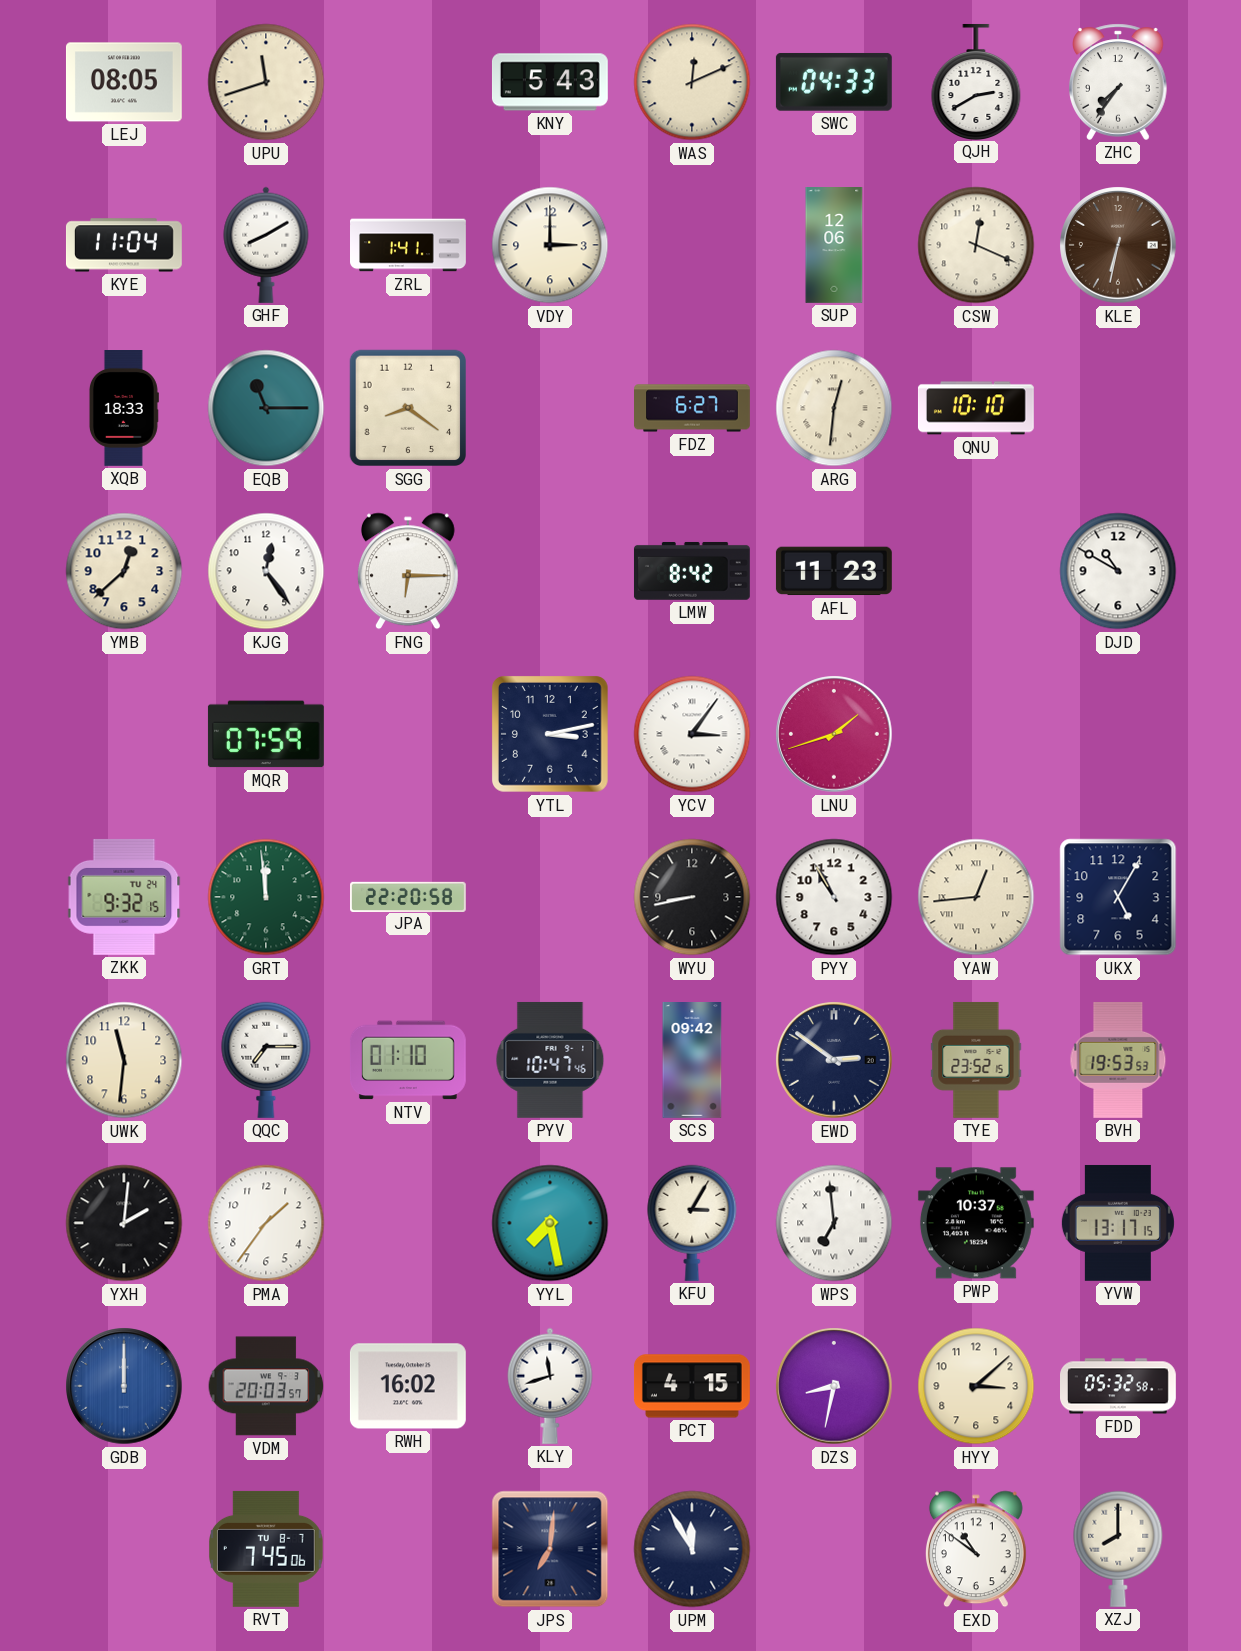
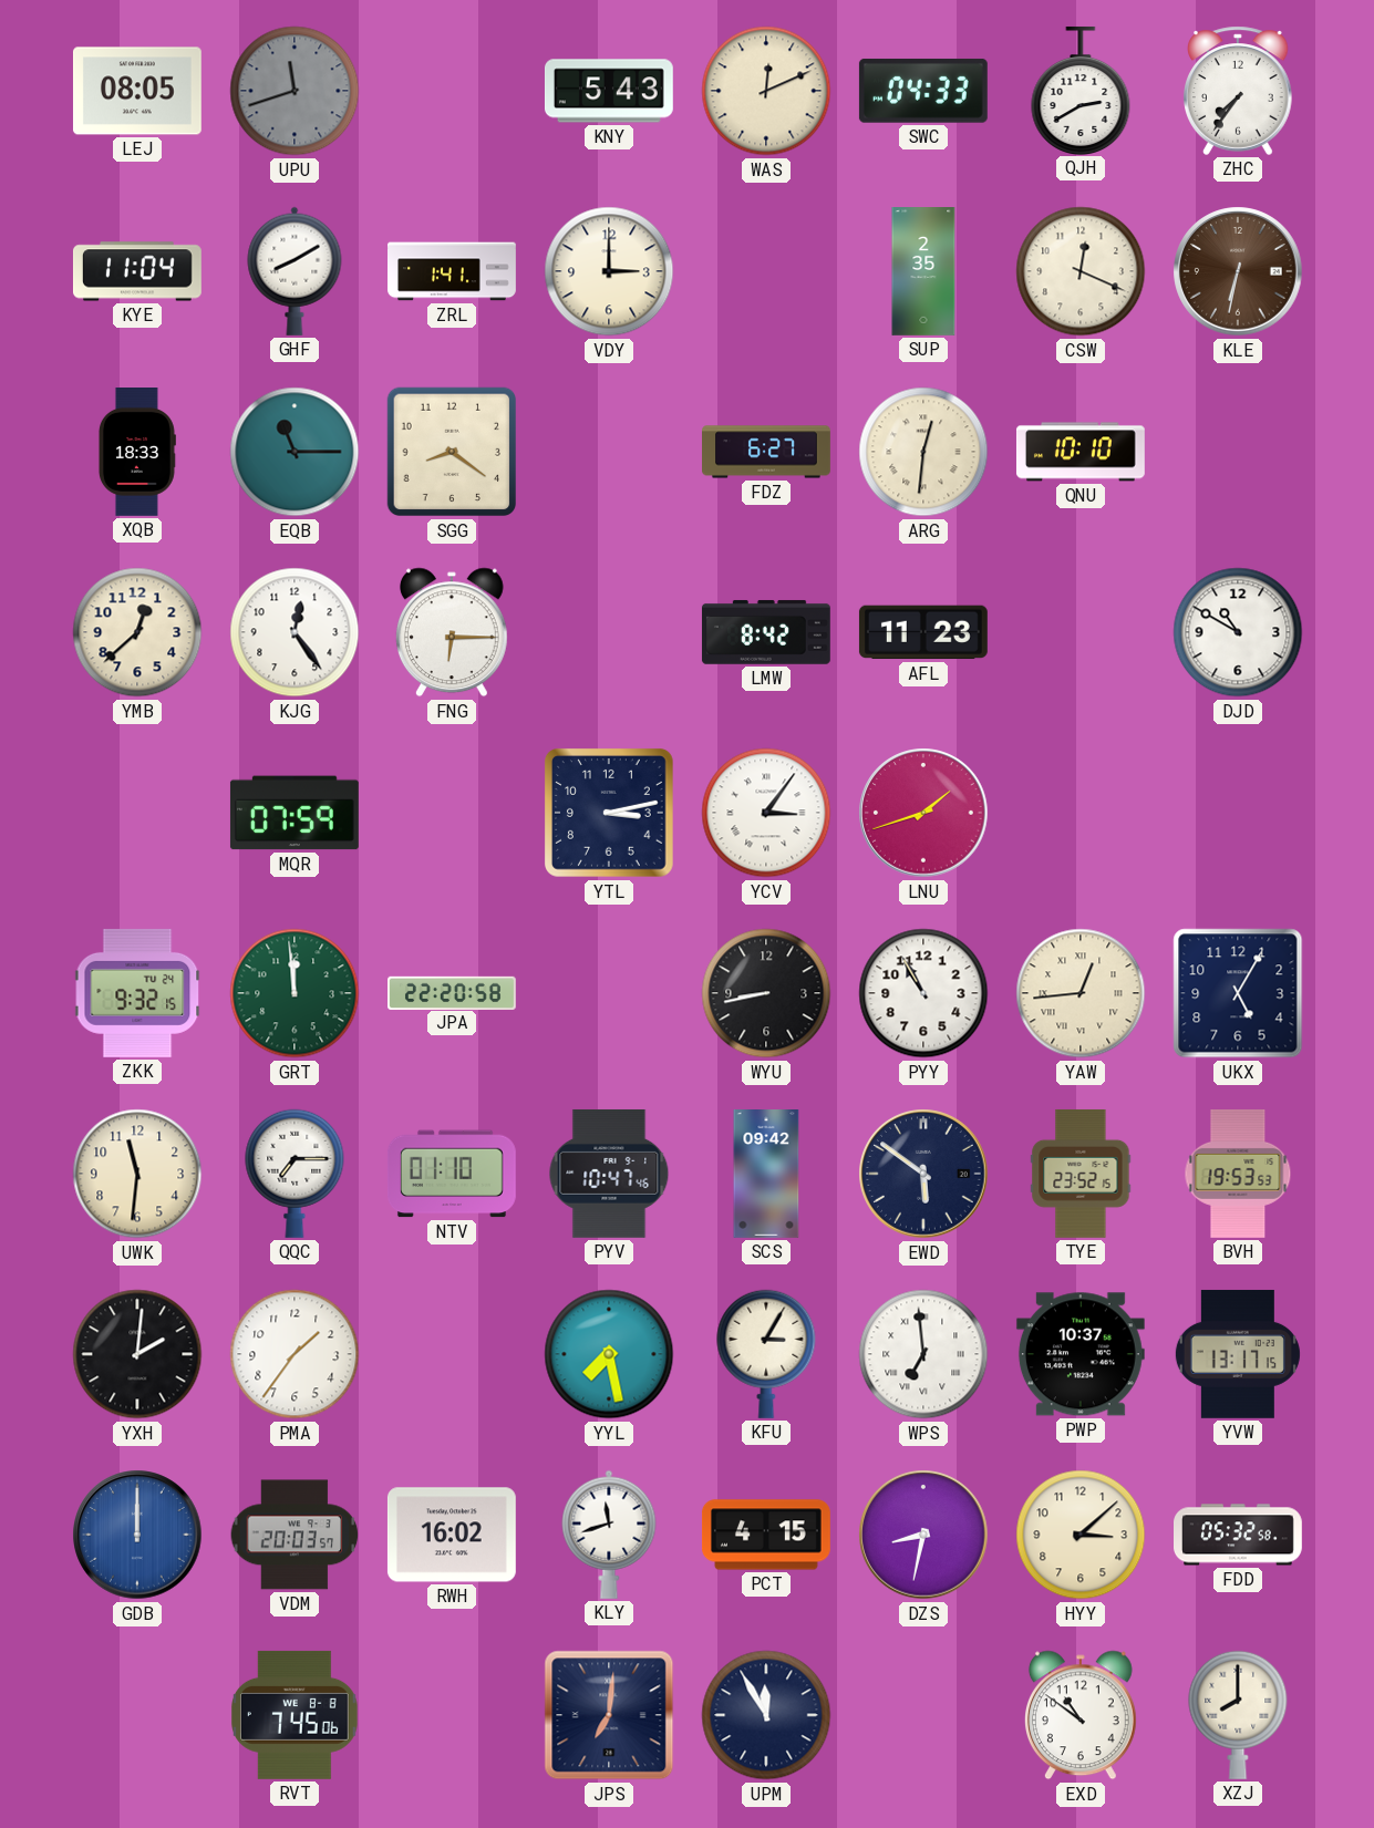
UPU dial: cream -> grey
SUP: 12:06 -> 2:35
EWD: 2:51 -> 5:51
RVT date: TU 8-7 -> WE 8-8
